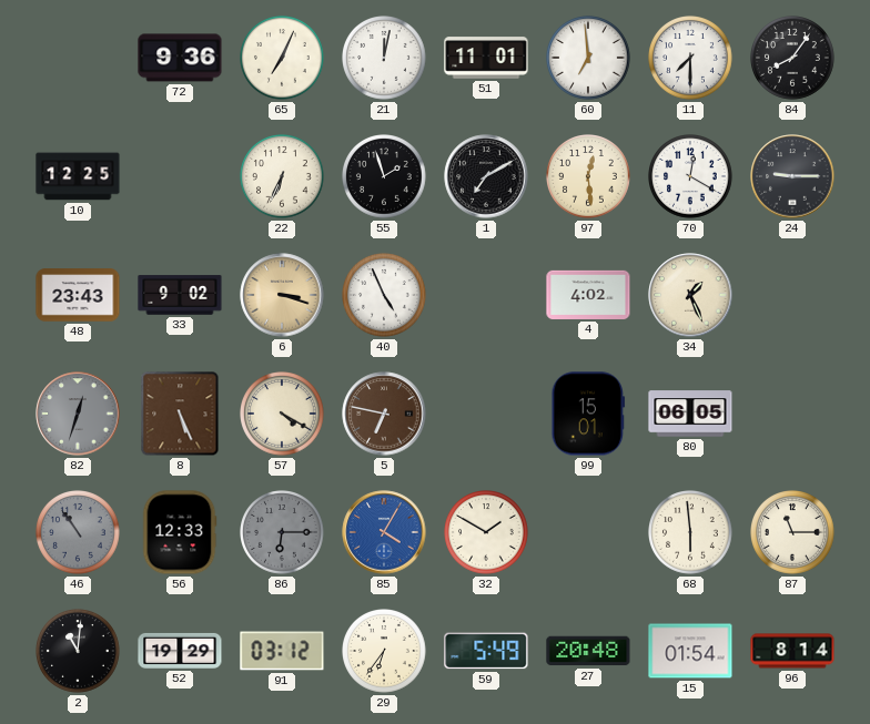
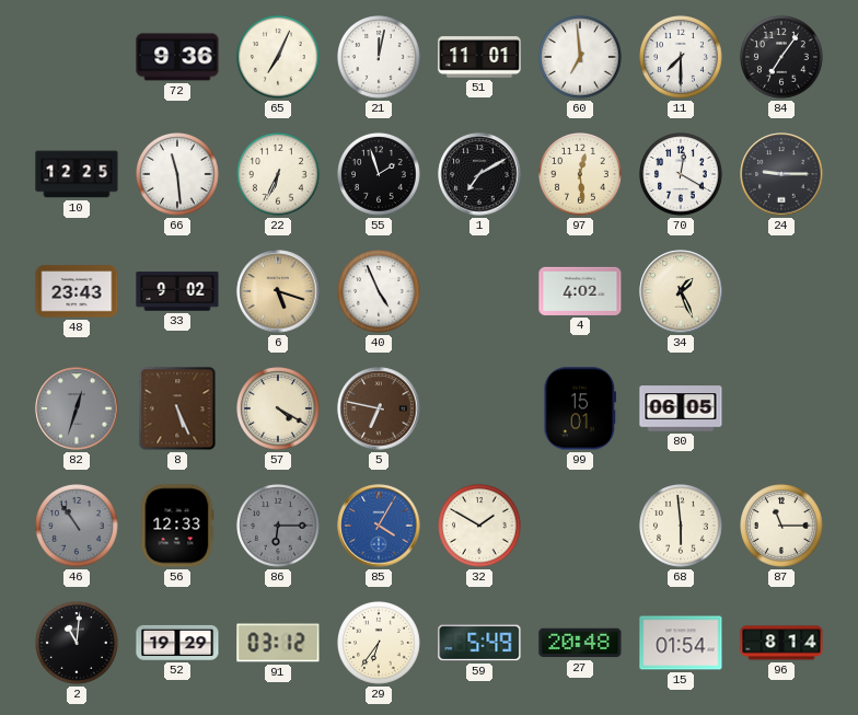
84: 8:06 -> 7:06
66: none -> 11:29
6: 3:18 -> 5:18
